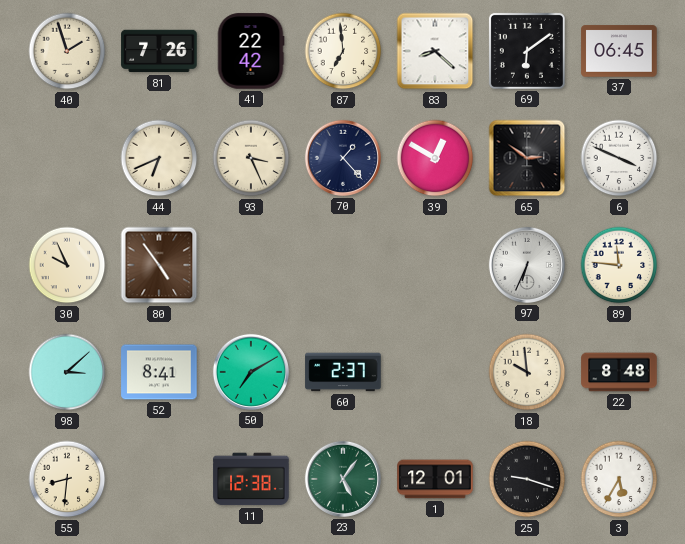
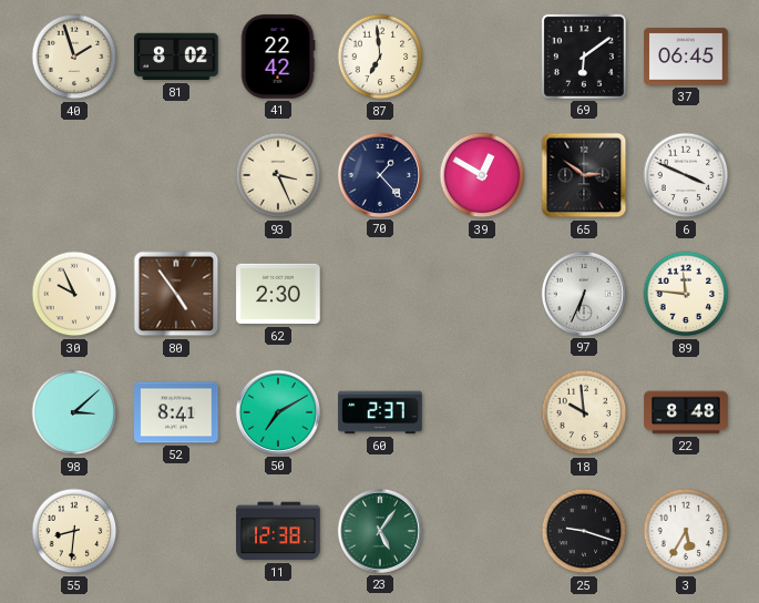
81: 7:26 -> 8:02
83: 8:22 -> none
44: 6:41 -> none
62: none -> 2:30
1: 12:01 -> none
